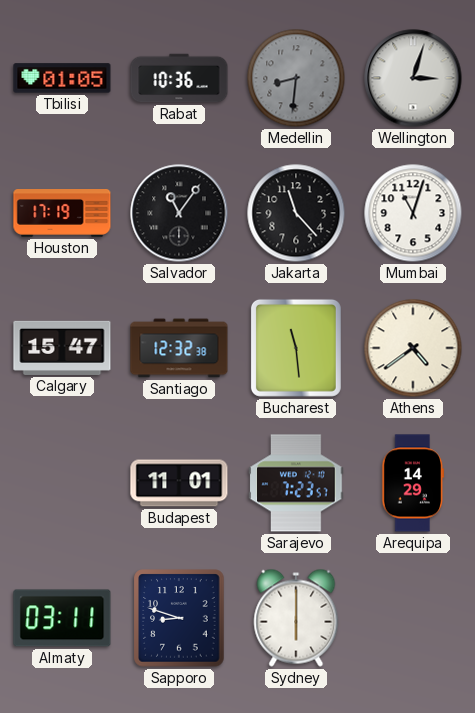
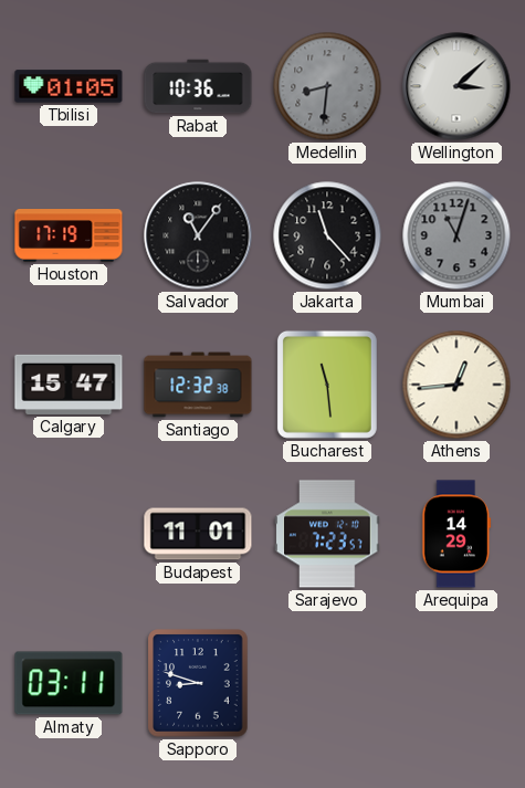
Wellington: 3:03 -> 3:08
Mumbai dial: white -> grey
Athens: 4:39 -> 12:44
Sydney: 6:00 -> none
